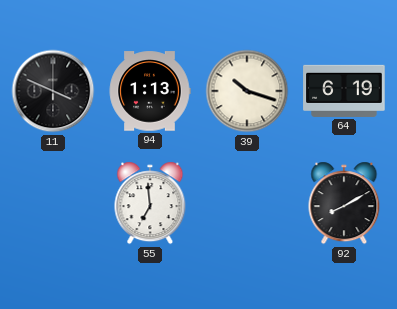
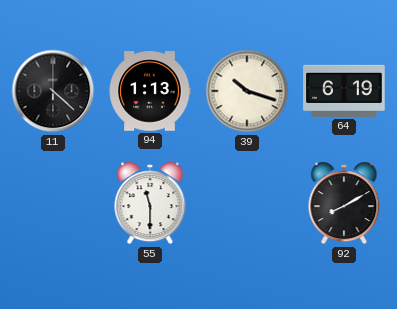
11: 3:49 -> 4:22
55: 6:59 -> 11:30
